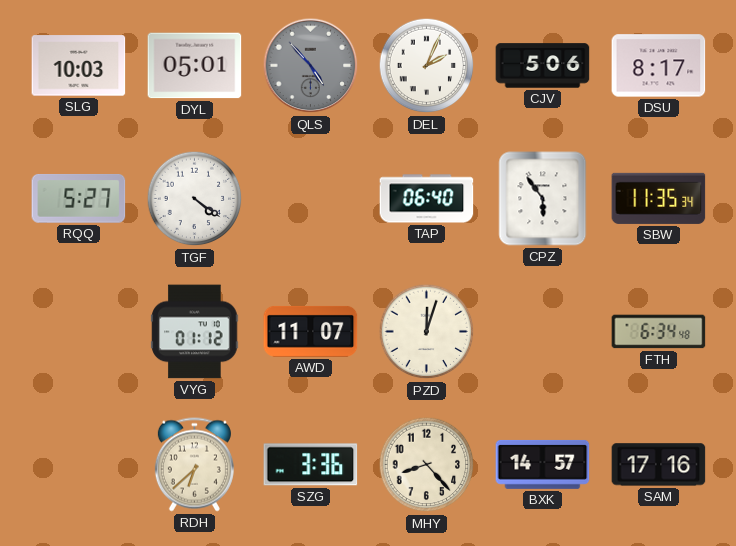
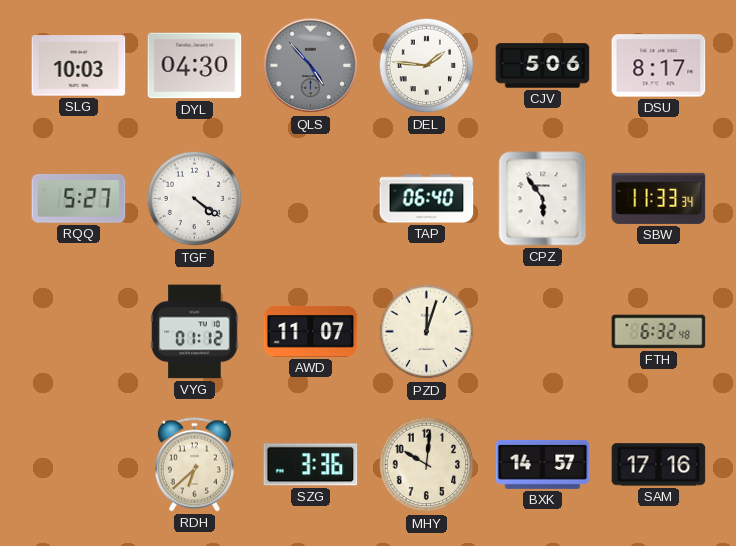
DYL: 05:01 -> 04:30
DEL: 2:04 -> 1:46
SBW: 11:35 -> 11:33
FTH: 6:34 -> 6:32
MHY: 8:23 -> 10:01
